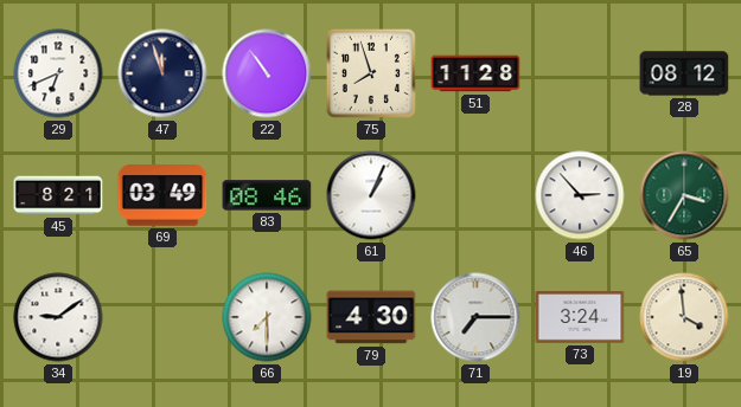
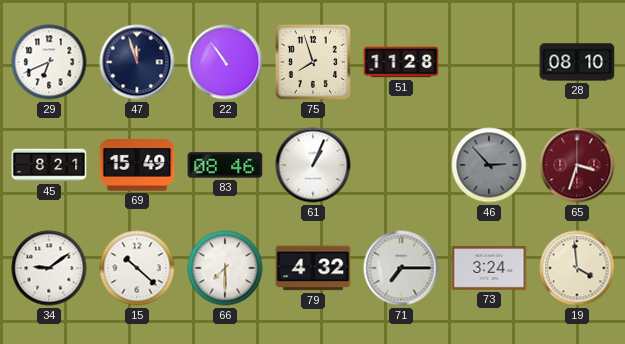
28: 08:12 -> 08:10
69: 03:49 -> 15:49
46 dial: white -> grey
65: 3:35 -> 3:33
65 dial: green -> burgundy
15: none -> 10:22
79: 4:30 -> 4:32
